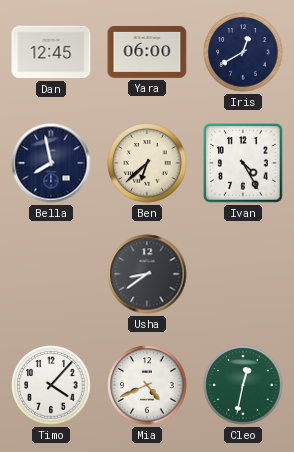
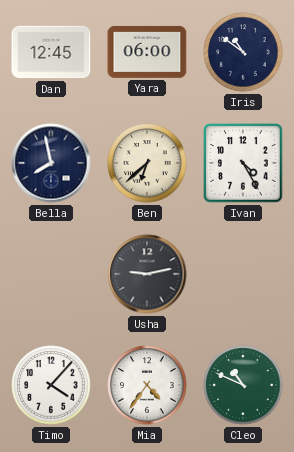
Iris: 12:40 -> 10:51
Usha: 8:39 -> 9:13
Mia: 4:41 -> 4:36
Cleo: 12:32 -> 10:49
